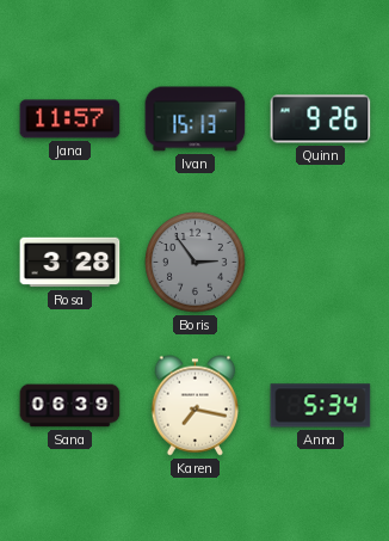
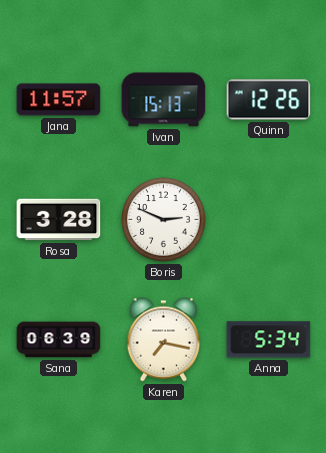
Quinn: 9:26 -> 12:26
Boris: 2:54 -> 2:49
Boris dial: grey -> white
